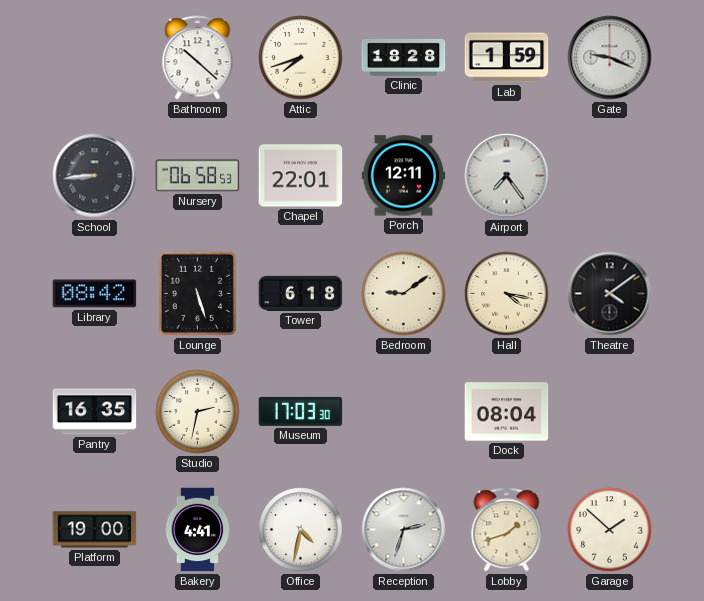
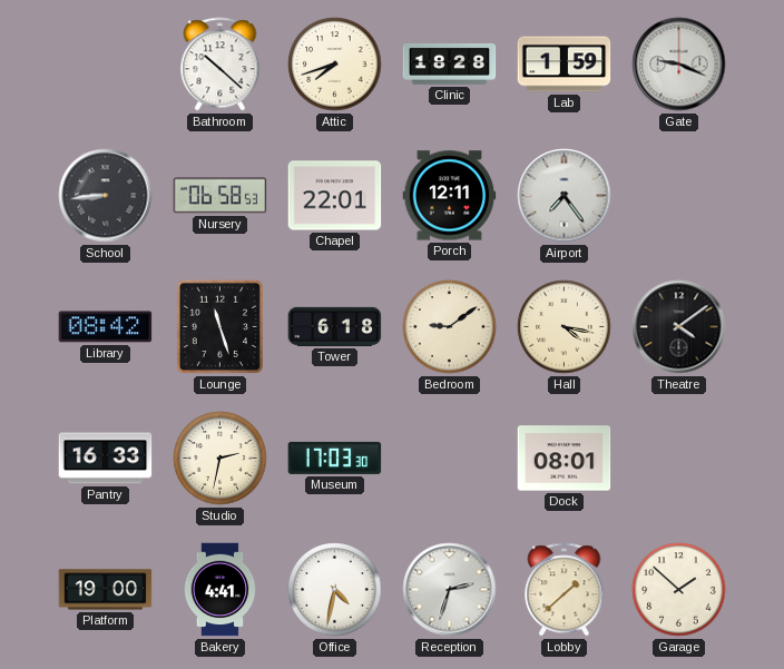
Lounge: 5:27 -> 11:27
Pantry: 16:35 -> 16:33
Dock: 08:04 -> 08:01
Lobby: 1:42 -> 1:38
